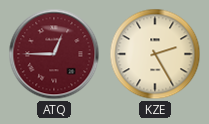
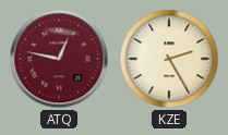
ATQ: 12:45 -> 12:47
